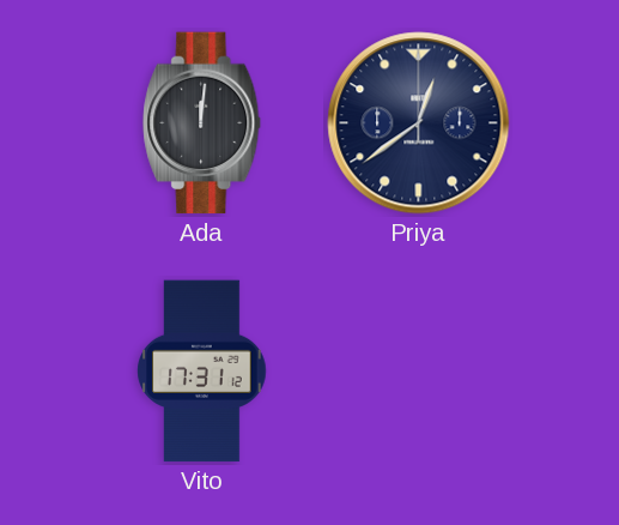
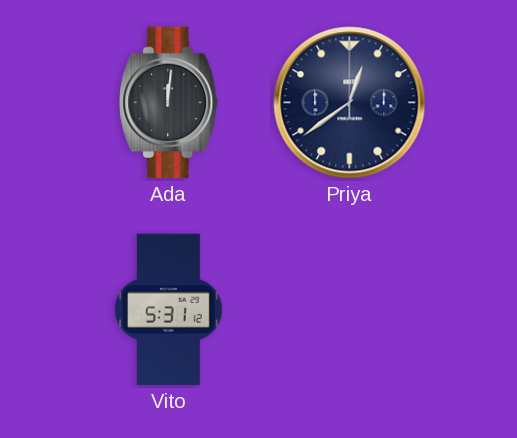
Vito: 17:31 -> 5:31
